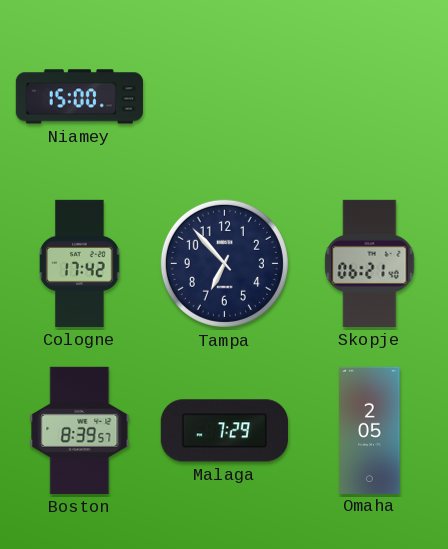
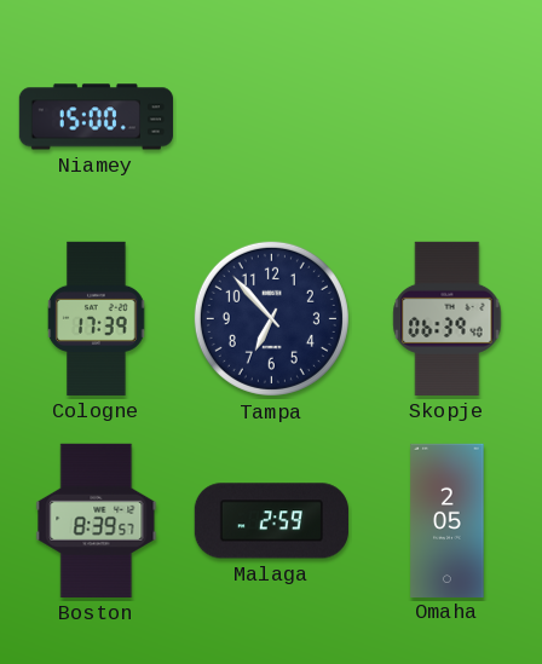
Cologne: 17:42 -> 17:39
Skopje: 06:21 -> 06:39
Malaga: 7:29 -> 2:59
